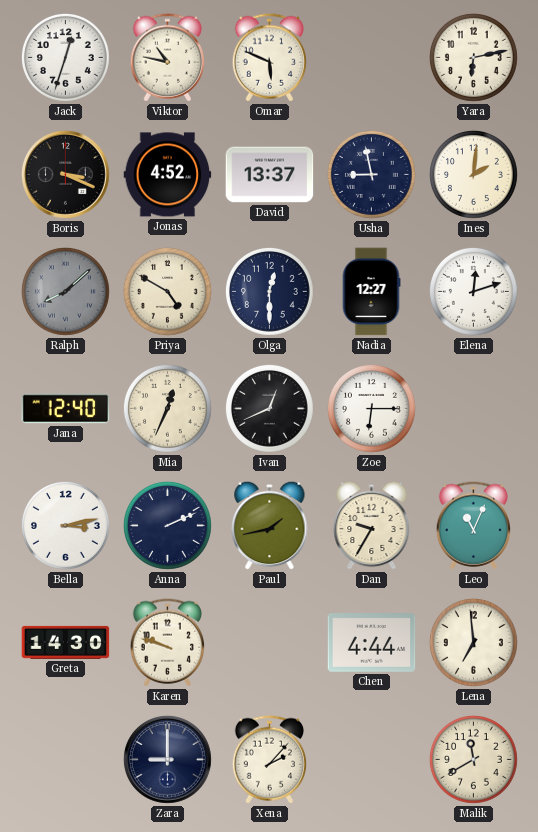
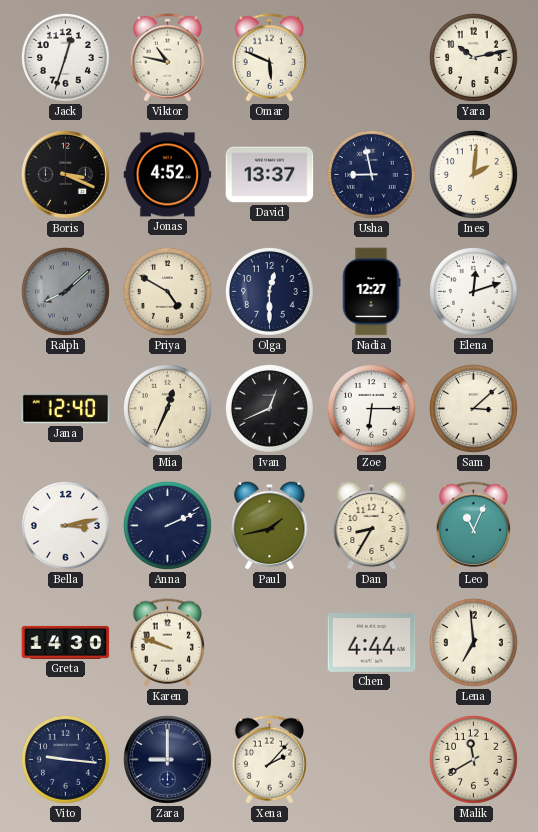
Yara: 6:13 -> 10:13
Sam: none -> 3:08
Dan: 9:35 -> 8:35
Vito: none -> 9:16
